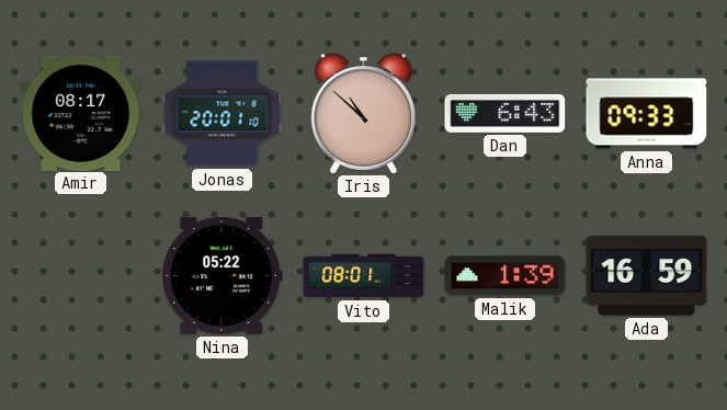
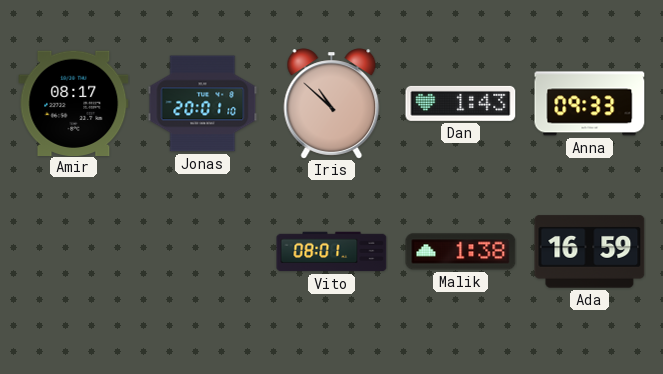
Dan: 6:43 -> 1:43
Nina: 05:22 -> none
Malik: 1:39 -> 1:38
